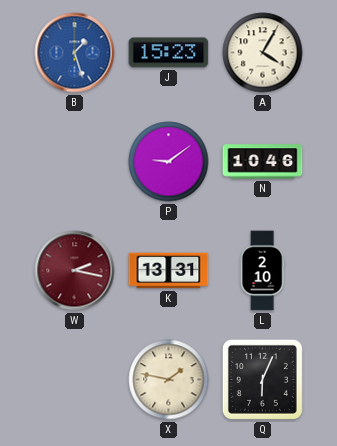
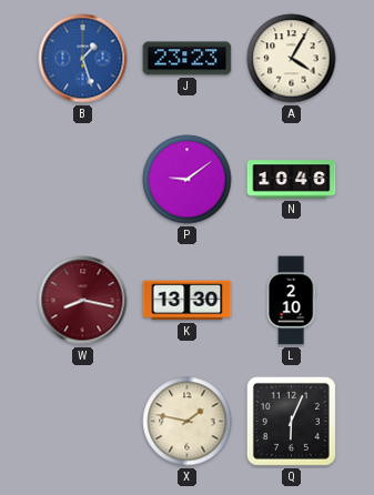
J: 15:23 -> 23:23
W: 2:17 -> 8:17
K: 13:31 -> 13:30
